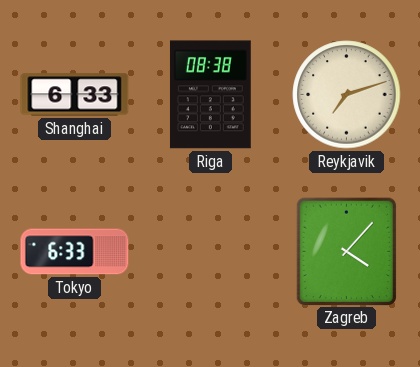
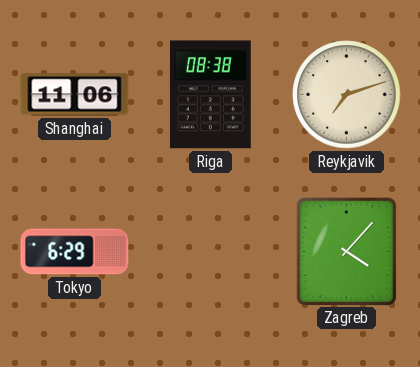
Shanghai: 6:33 -> 11:06
Tokyo: 6:33 -> 6:29
